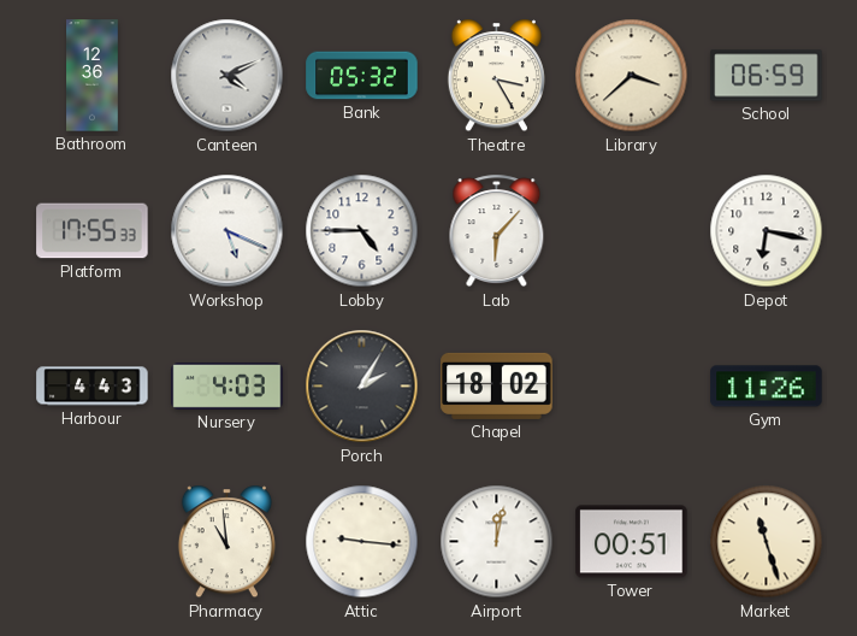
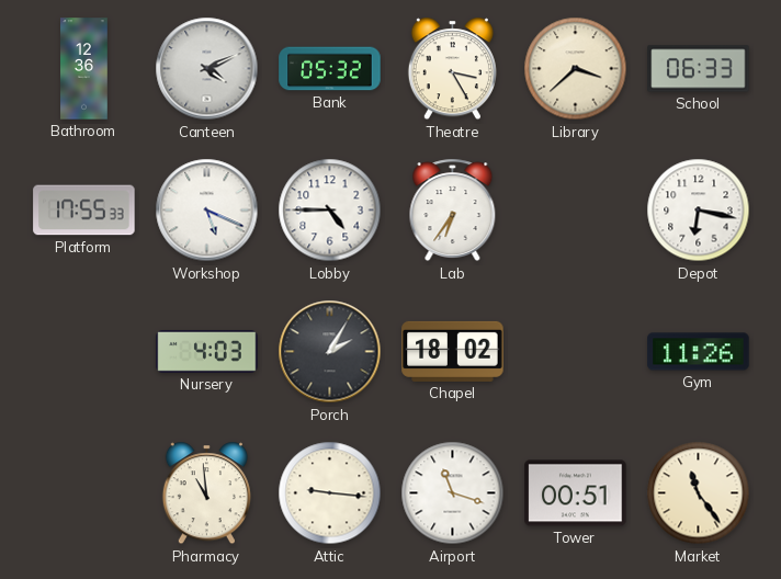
School: 06:59 -> 06:33
Lab: 6:07 -> 6:36
Harbour: 4:43 -> none
Airport: 12:02 -> 11:18
Market: 11:27 -> 11:24
